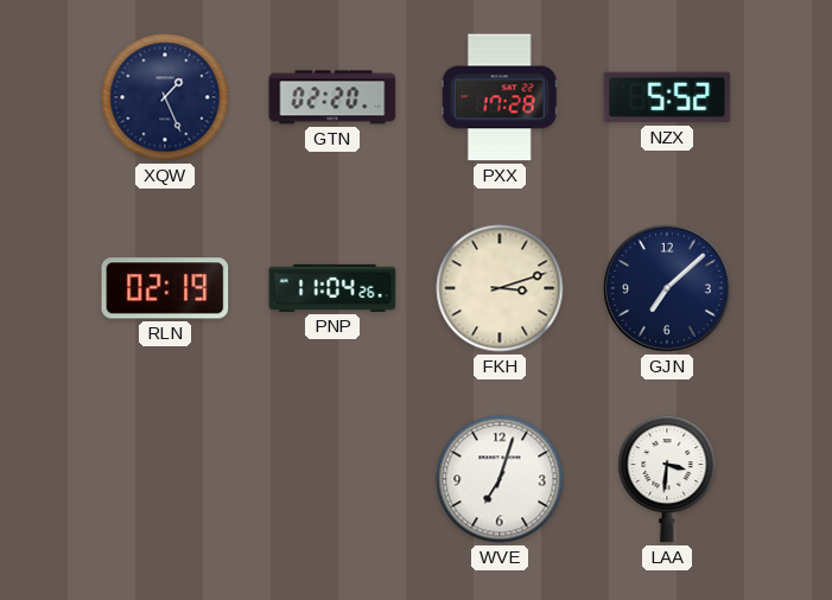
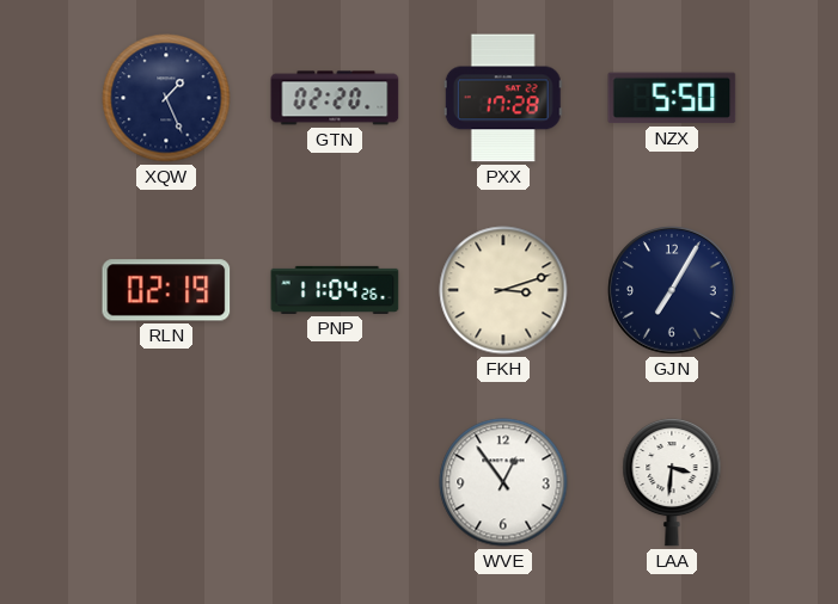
NZX: 5:52 -> 5:50
GJN: 7:08 -> 7:05
WVE: 7:03 -> 12:54
